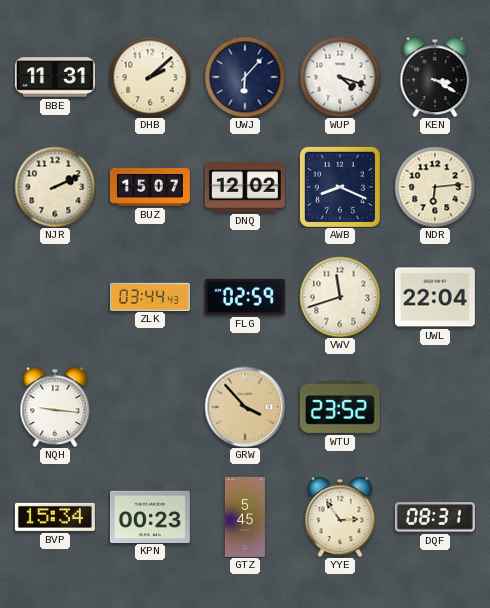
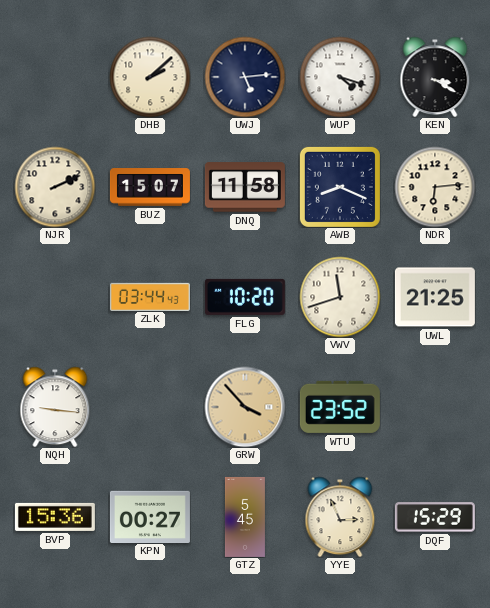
BBE: 11:31 -> none
UWJ: 6:07 -> 5:14
DNQ: 12:02 -> 11:58
FLG: 02:59 -> 10:20
UWL: 22:04 -> 21:25
BVP: 15:34 -> 15:36
KPN: 00:23 -> 00:27
YYE: 2:54 -> 2:56
DQF: 08:31 -> 15:29
